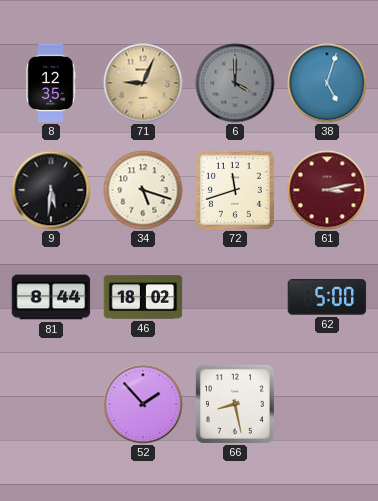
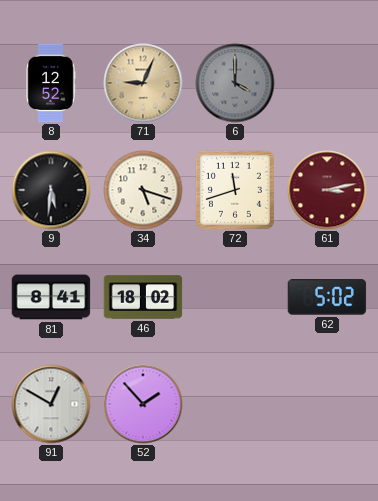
8: 12:35 -> 12:52
38: 5:03 -> none
81: 8:44 -> 8:41
62: 5:00 -> 5:02
91: none -> 12:50
66: 8:28 -> none
